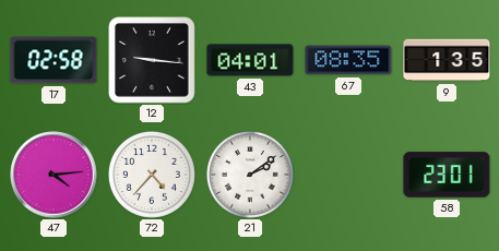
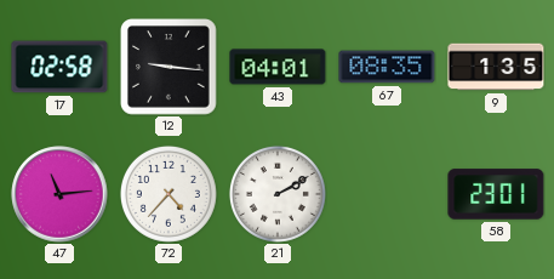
47: 4:14 -> 11:14
21: 2:09 -> 2:10
